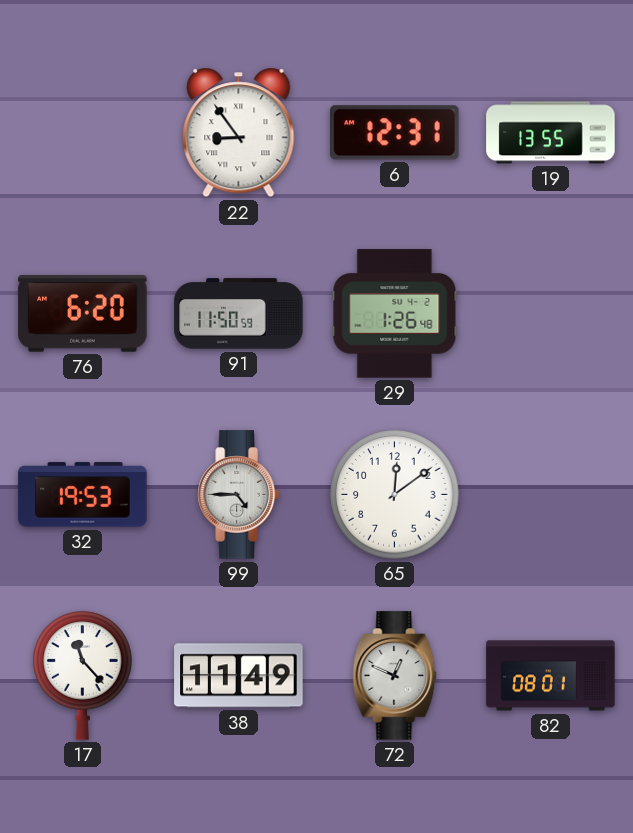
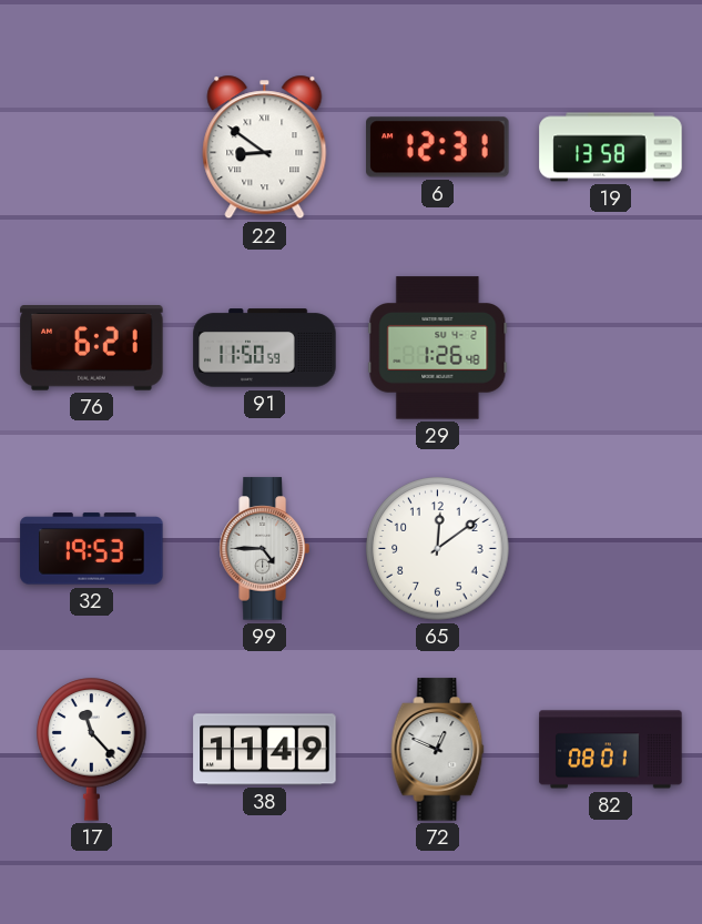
22: 8:54 -> 8:51
19: 13:55 -> 13:58
76: 6:20 -> 6:21
